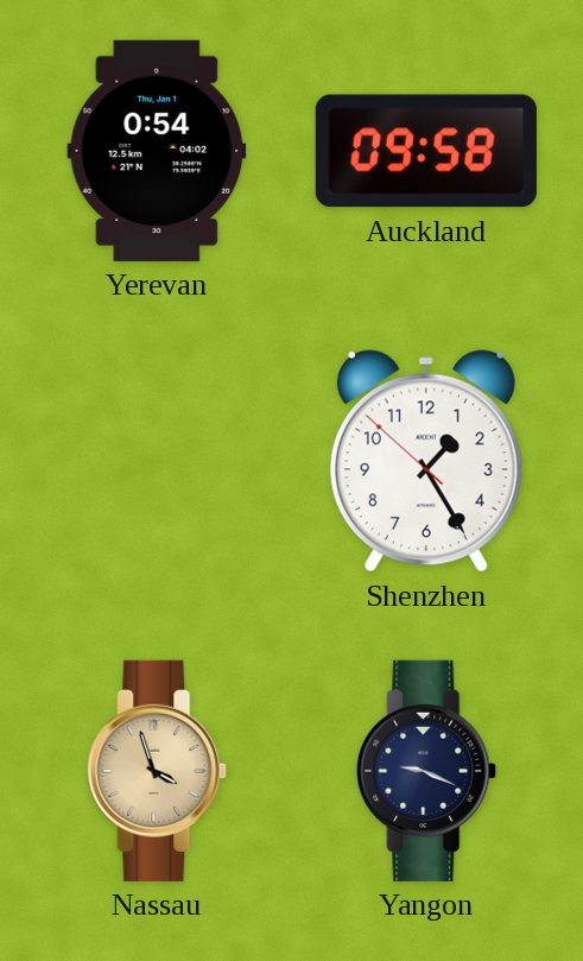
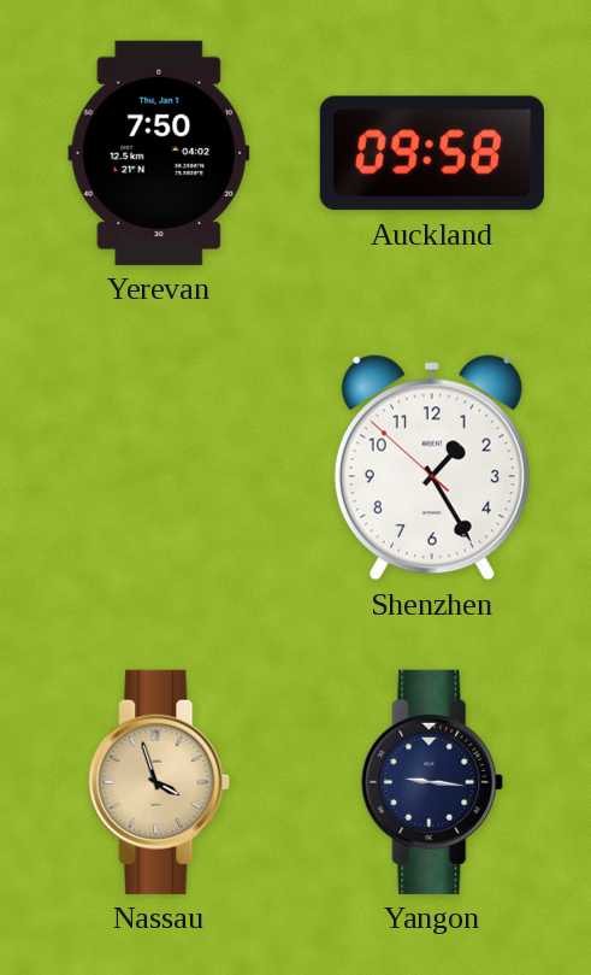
Yerevan: 0:54 -> 7:50
Yangon: 9:19 -> 9:16
